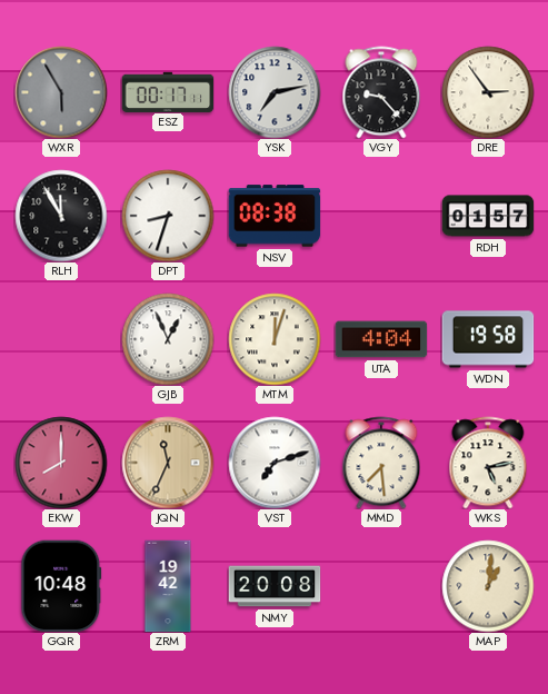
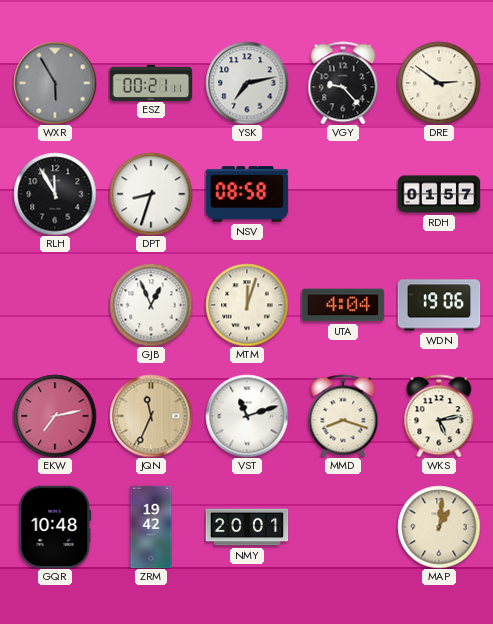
ESZ: 00:17 -> 00:21
DRE: 2:54 -> 2:51
NSV: 08:38 -> 08:58
WDN: 19:58 -> 19:06
EKW: 8:00 -> 7:13
VST: 7:12 -> 11:12
MMD: 7:29 -> 8:18
NMY: 20:08 -> 20:01
